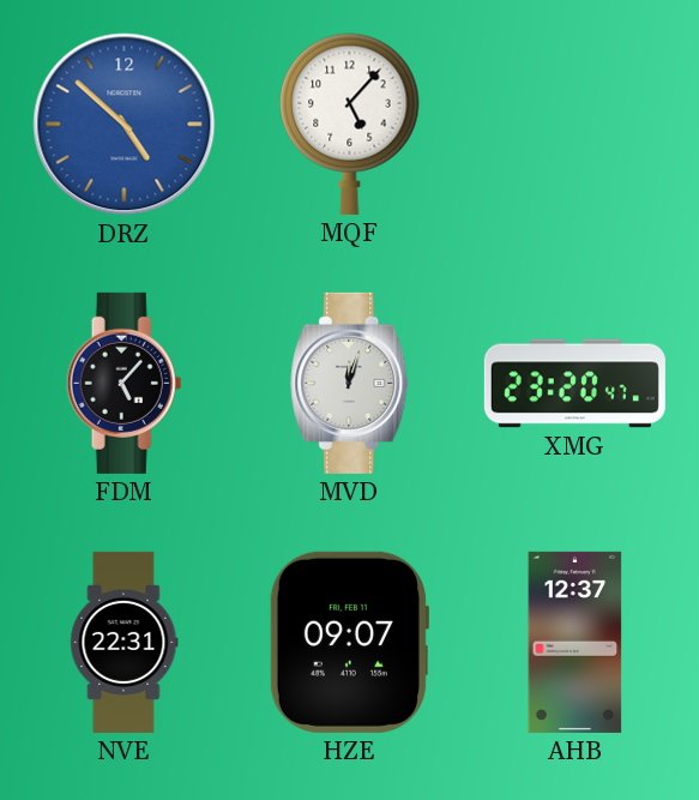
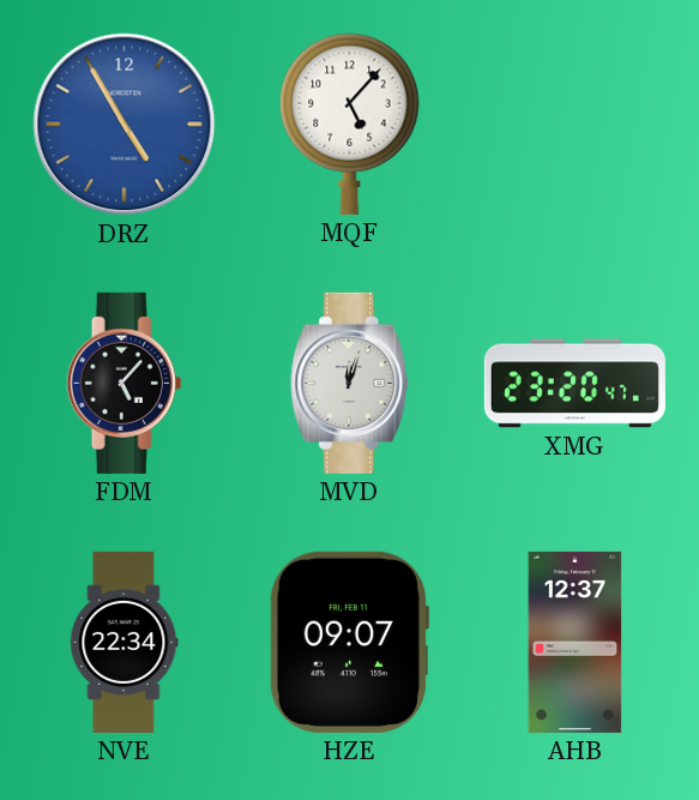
DRZ: 4:52 -> 4:55
NVE: 22:31 -> 22:34
